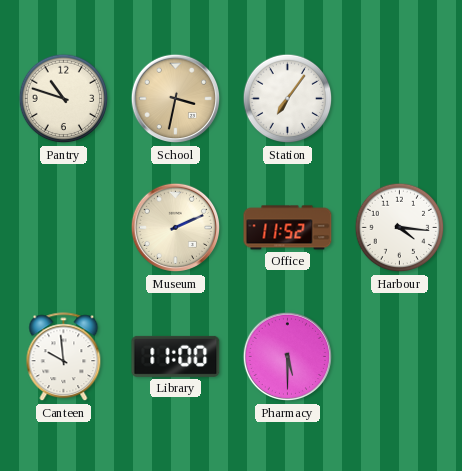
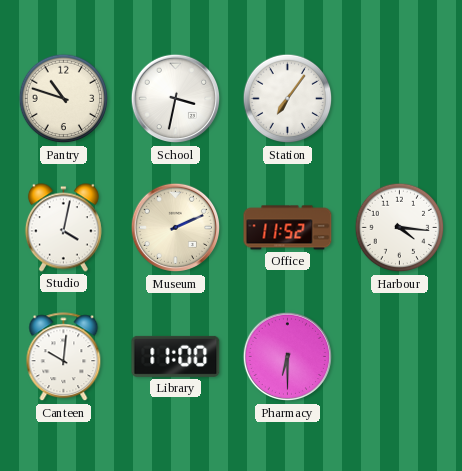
School dial: champagne -> white
Studio: none -> 4:02
Canteen: 9:59 -> 10:01
Pharmacy: 5:30 -> 6:30
